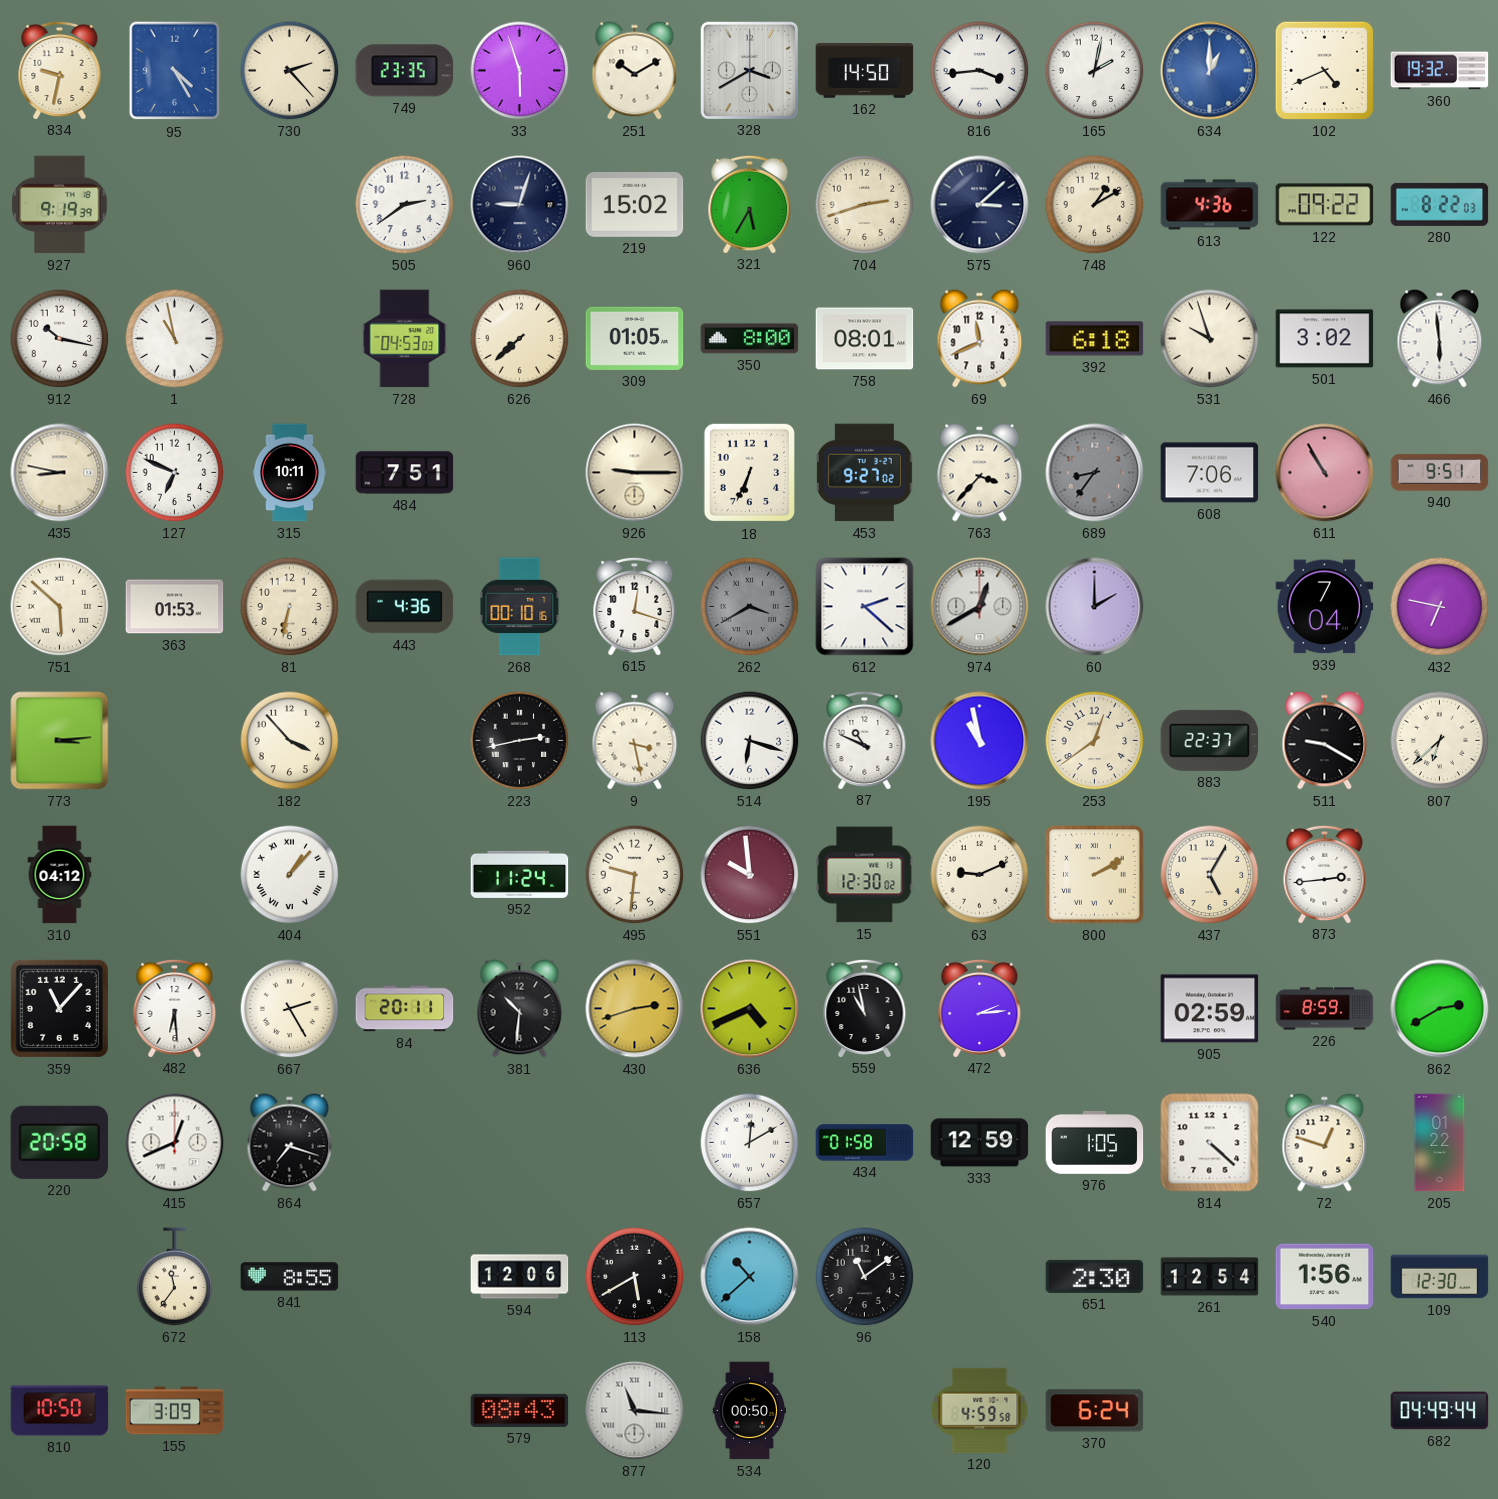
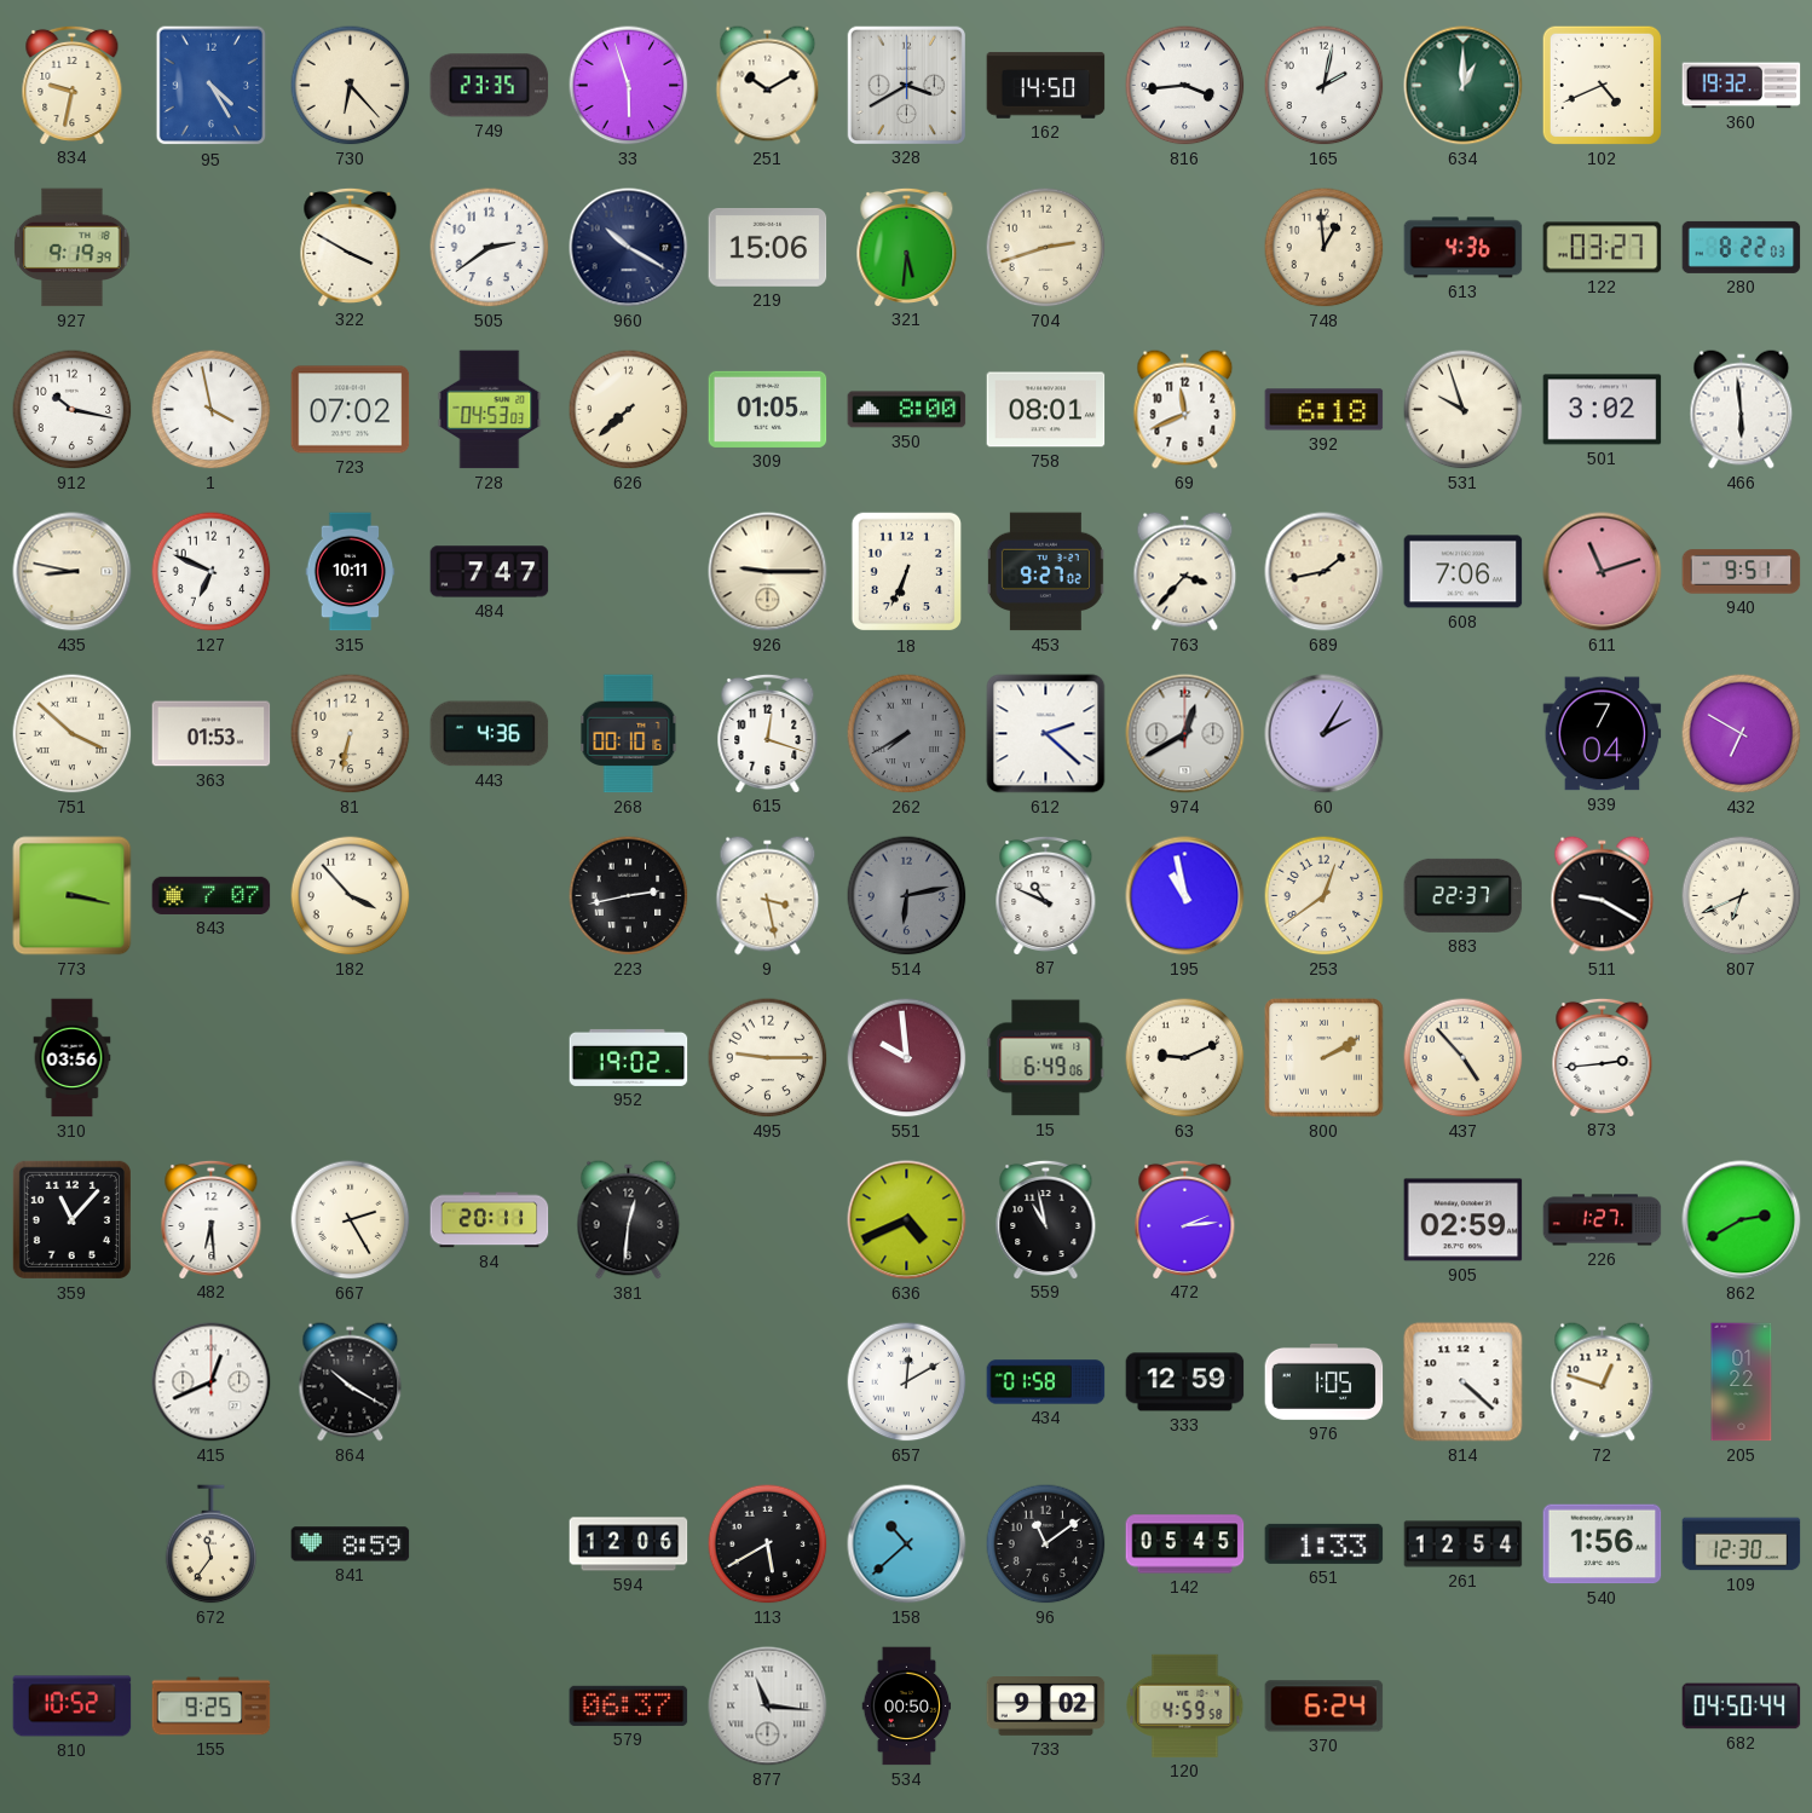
730: 2:23 -> 6:23
634 dial: blue -> green
322: none -> 3:50
960: 9:03 -> 10:20
219: 15:02 -> 15:06
321: 5:35 -> 5:31
575: 3:08 -> none
748: 1:10 -> 12:59
122: 09:22 -> 03:27
1: 10:58 -> 3:58
723: none -> 07:02
484: 7:51 -> 7:47
689: 8:36 -> 1:43
689 dial: grey -> cream
611: 10:55 -> 11:12
751: 5:52 -> 3:52
262: 3:40 -> 7:40
60: 2:00 -> 2:05
432: 6:47 -> 6:50
773: 3:14 -> 3:17
843: none -> 7:07
514: 6:18 -> 6:13
514 dial: white -> grey
807: 6:38 -> 6:41
310: 04:12 -> 03:56
404: 1:07 -> none
952: 11:24 -> 19:02
495: 9:31 -> 9:15
15: 12:30 -> 6:49
437: 5:05 -> 4:53
381: 10:31 -> 12:31
430: 2:42 -> none
226: 8:59 -> 1:27
220: 20:58 -> none
864: 7:18 -> 10:20
841: 8:55 -> 8:59
142: none -> 05:45
651: 2:30 -> 1:33
810: 10:50 -> 10:52
155: 3:09 -> 9:25
579: 08:43 -> 06:37
733: none -> 9:02
682: 04:49 -> 04:50
